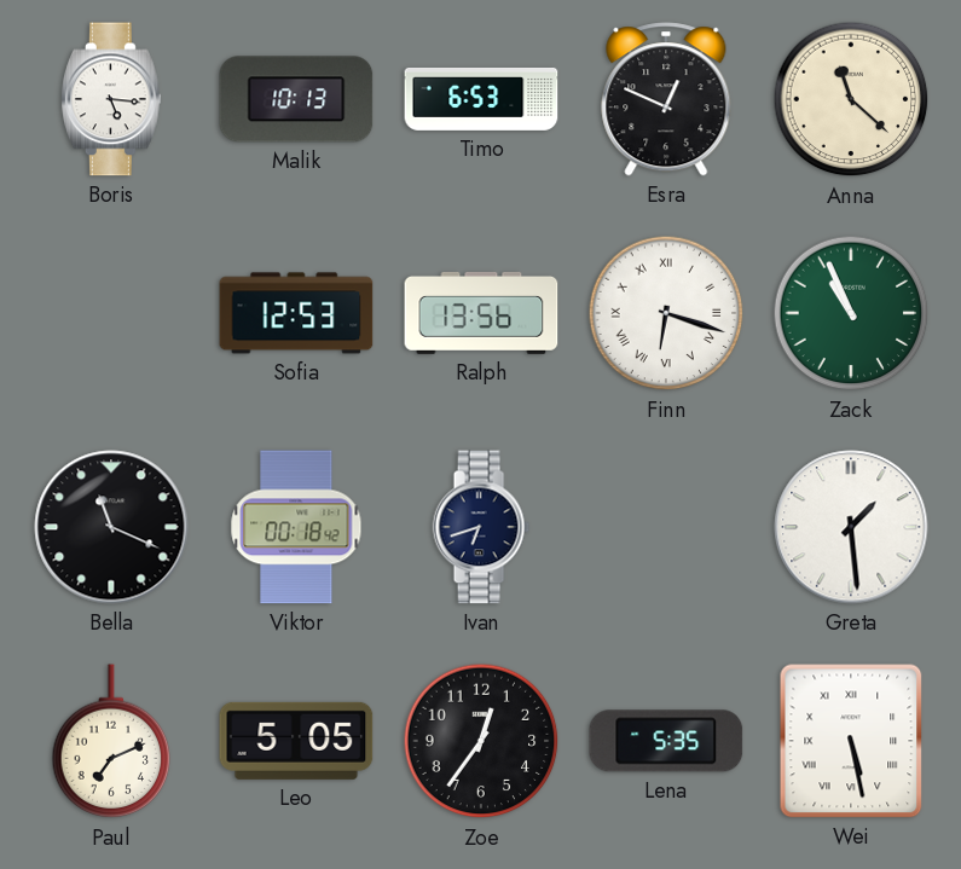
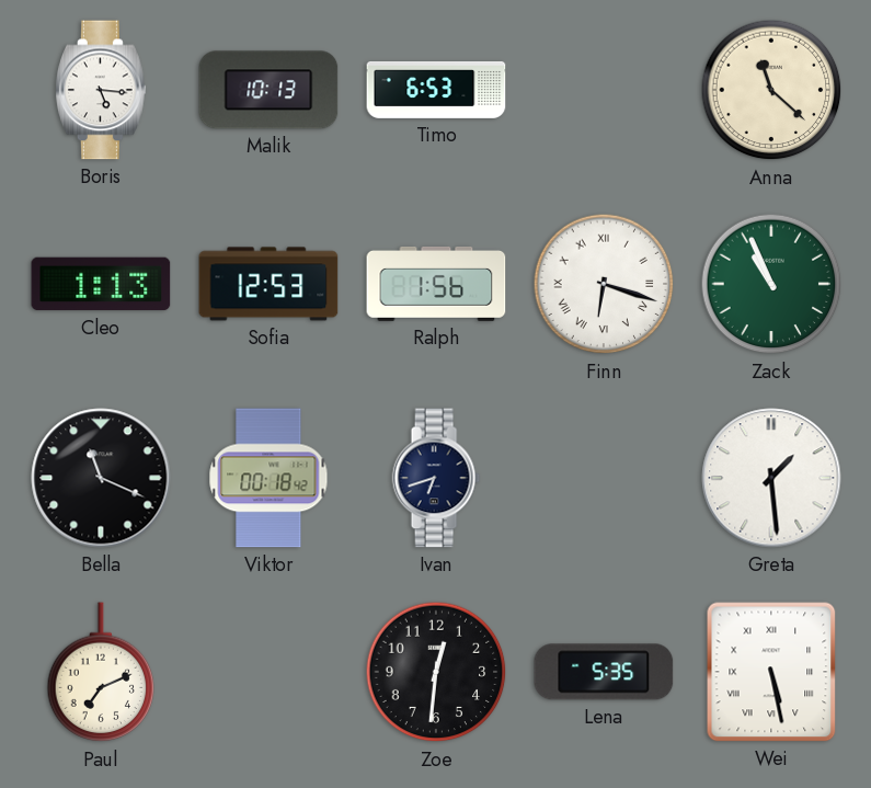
Esra: 12:49 -> none
Cleo: none -> 1:13
Ralph: 13:56 -> 1:56
Leo: 5:05 -> none
Zoe: 12:36 -> 12:31
